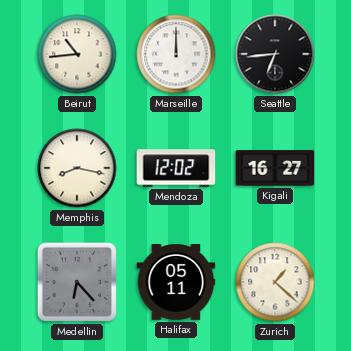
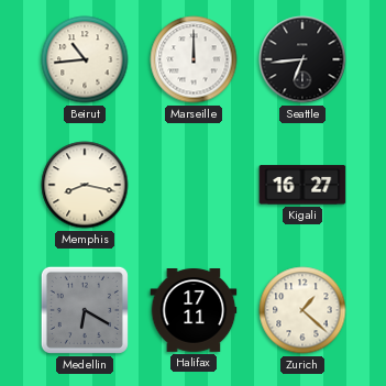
Mendoza: 12:02 -> none
Medellin: 6:23 -> 6:20
Halifax: 05:11 -> 17:11
